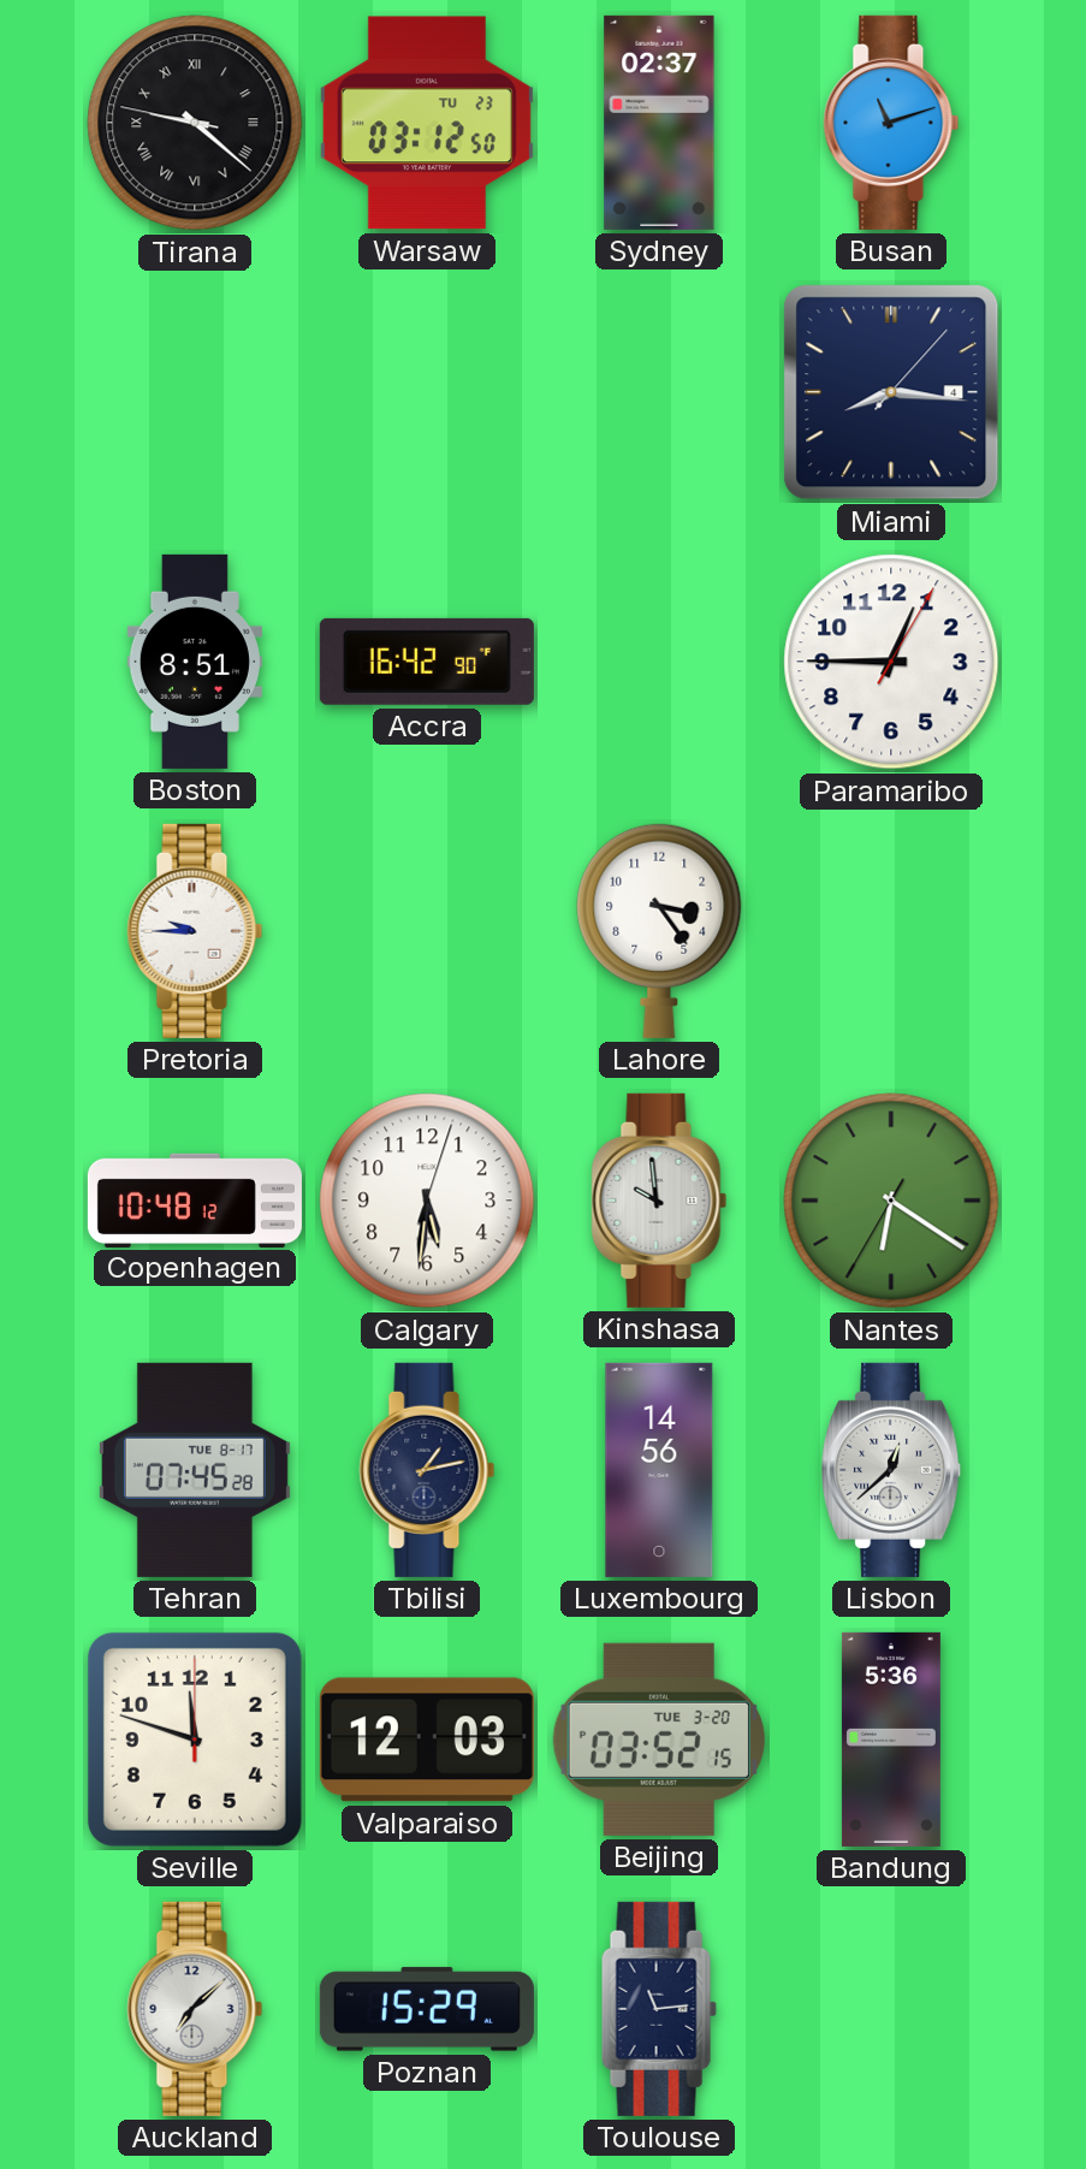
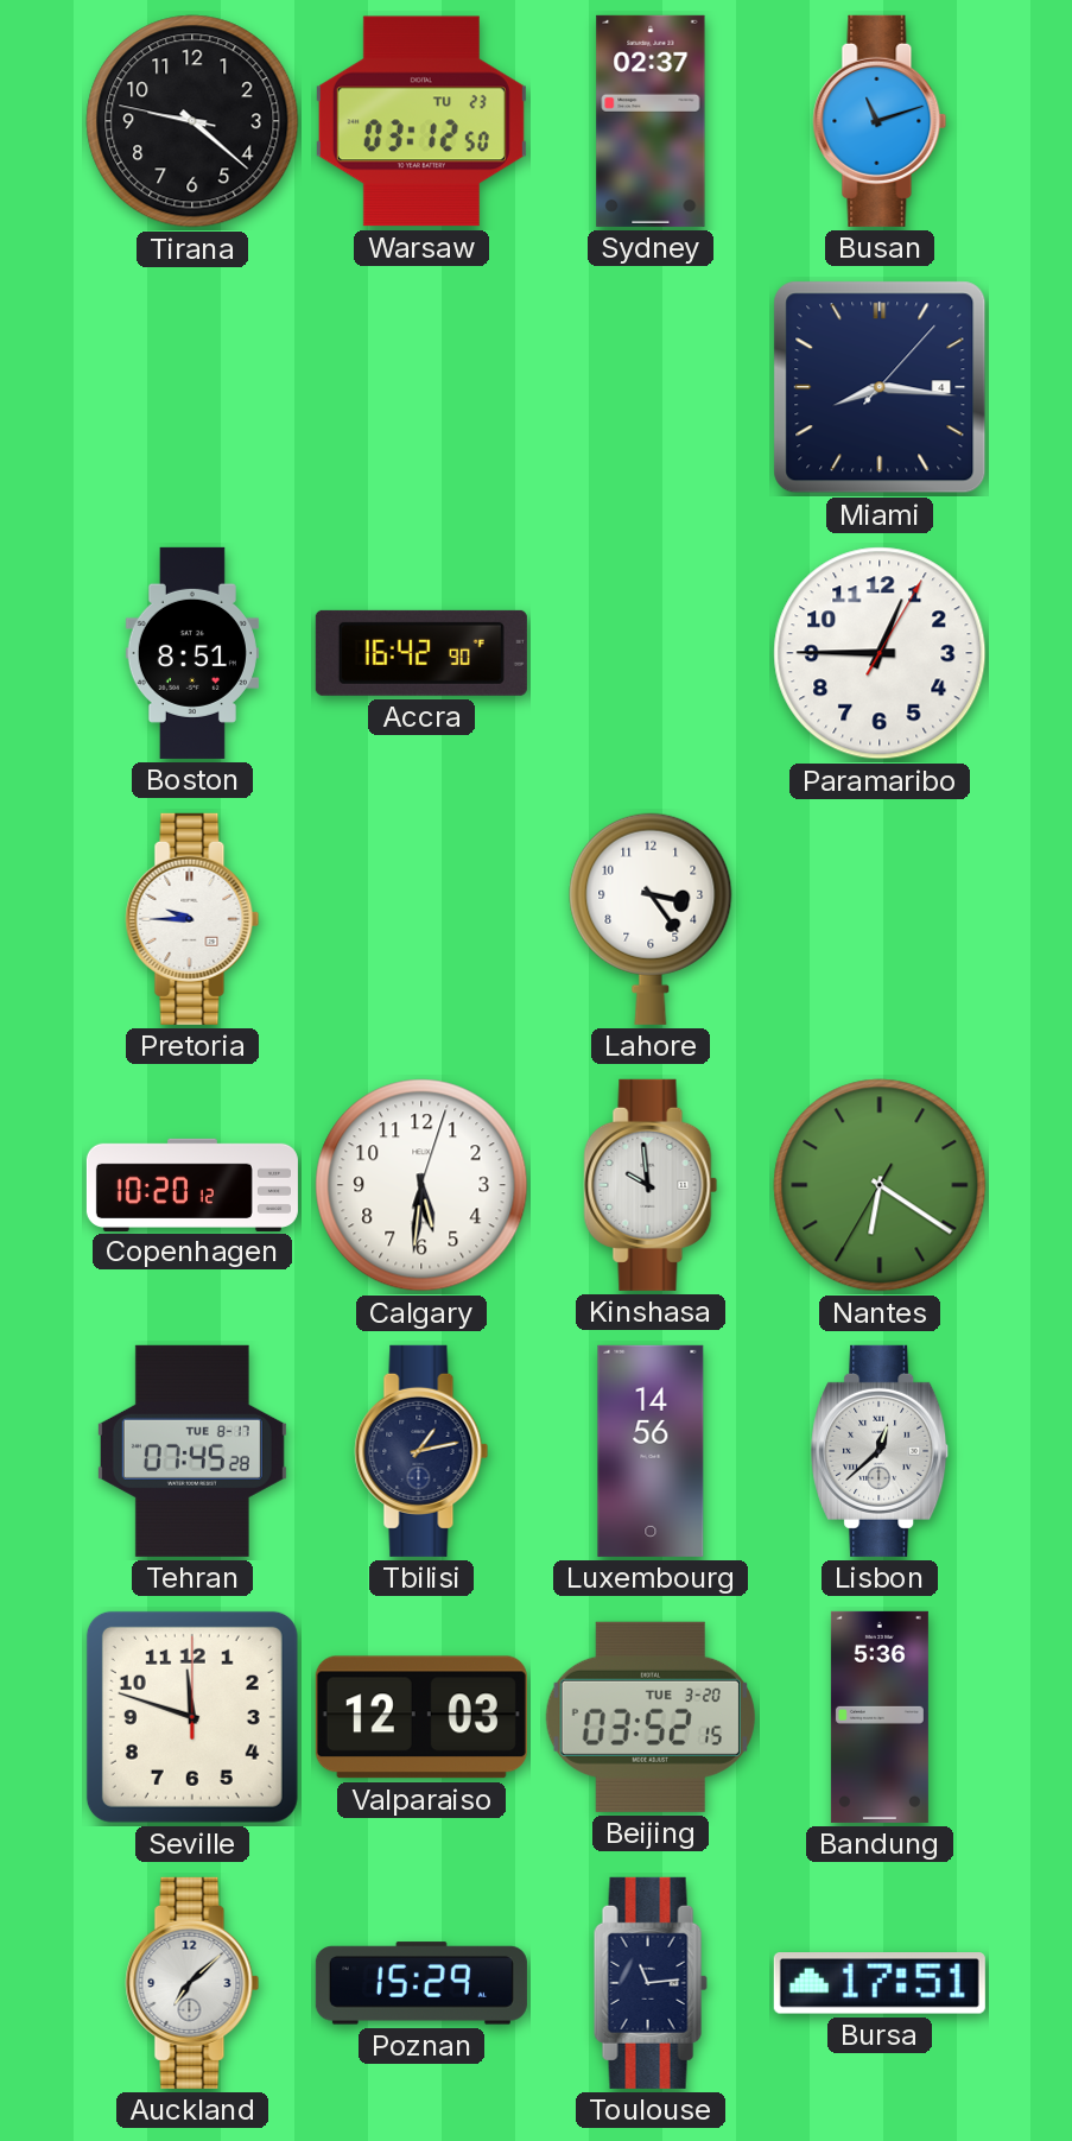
Tirana numerals: Roman -> Arabic
Copenhagen: 10:48 -> 10:20
Bursa: none -> 17:51
